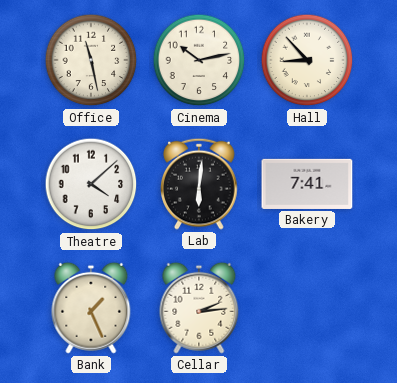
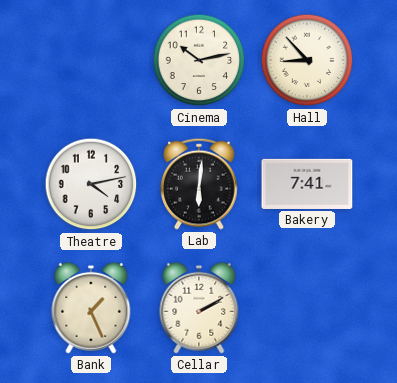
Office: 11:28 -> none
Theatre: 4:08 -> 4:13
Cellar: 2:14 -> 2:10
